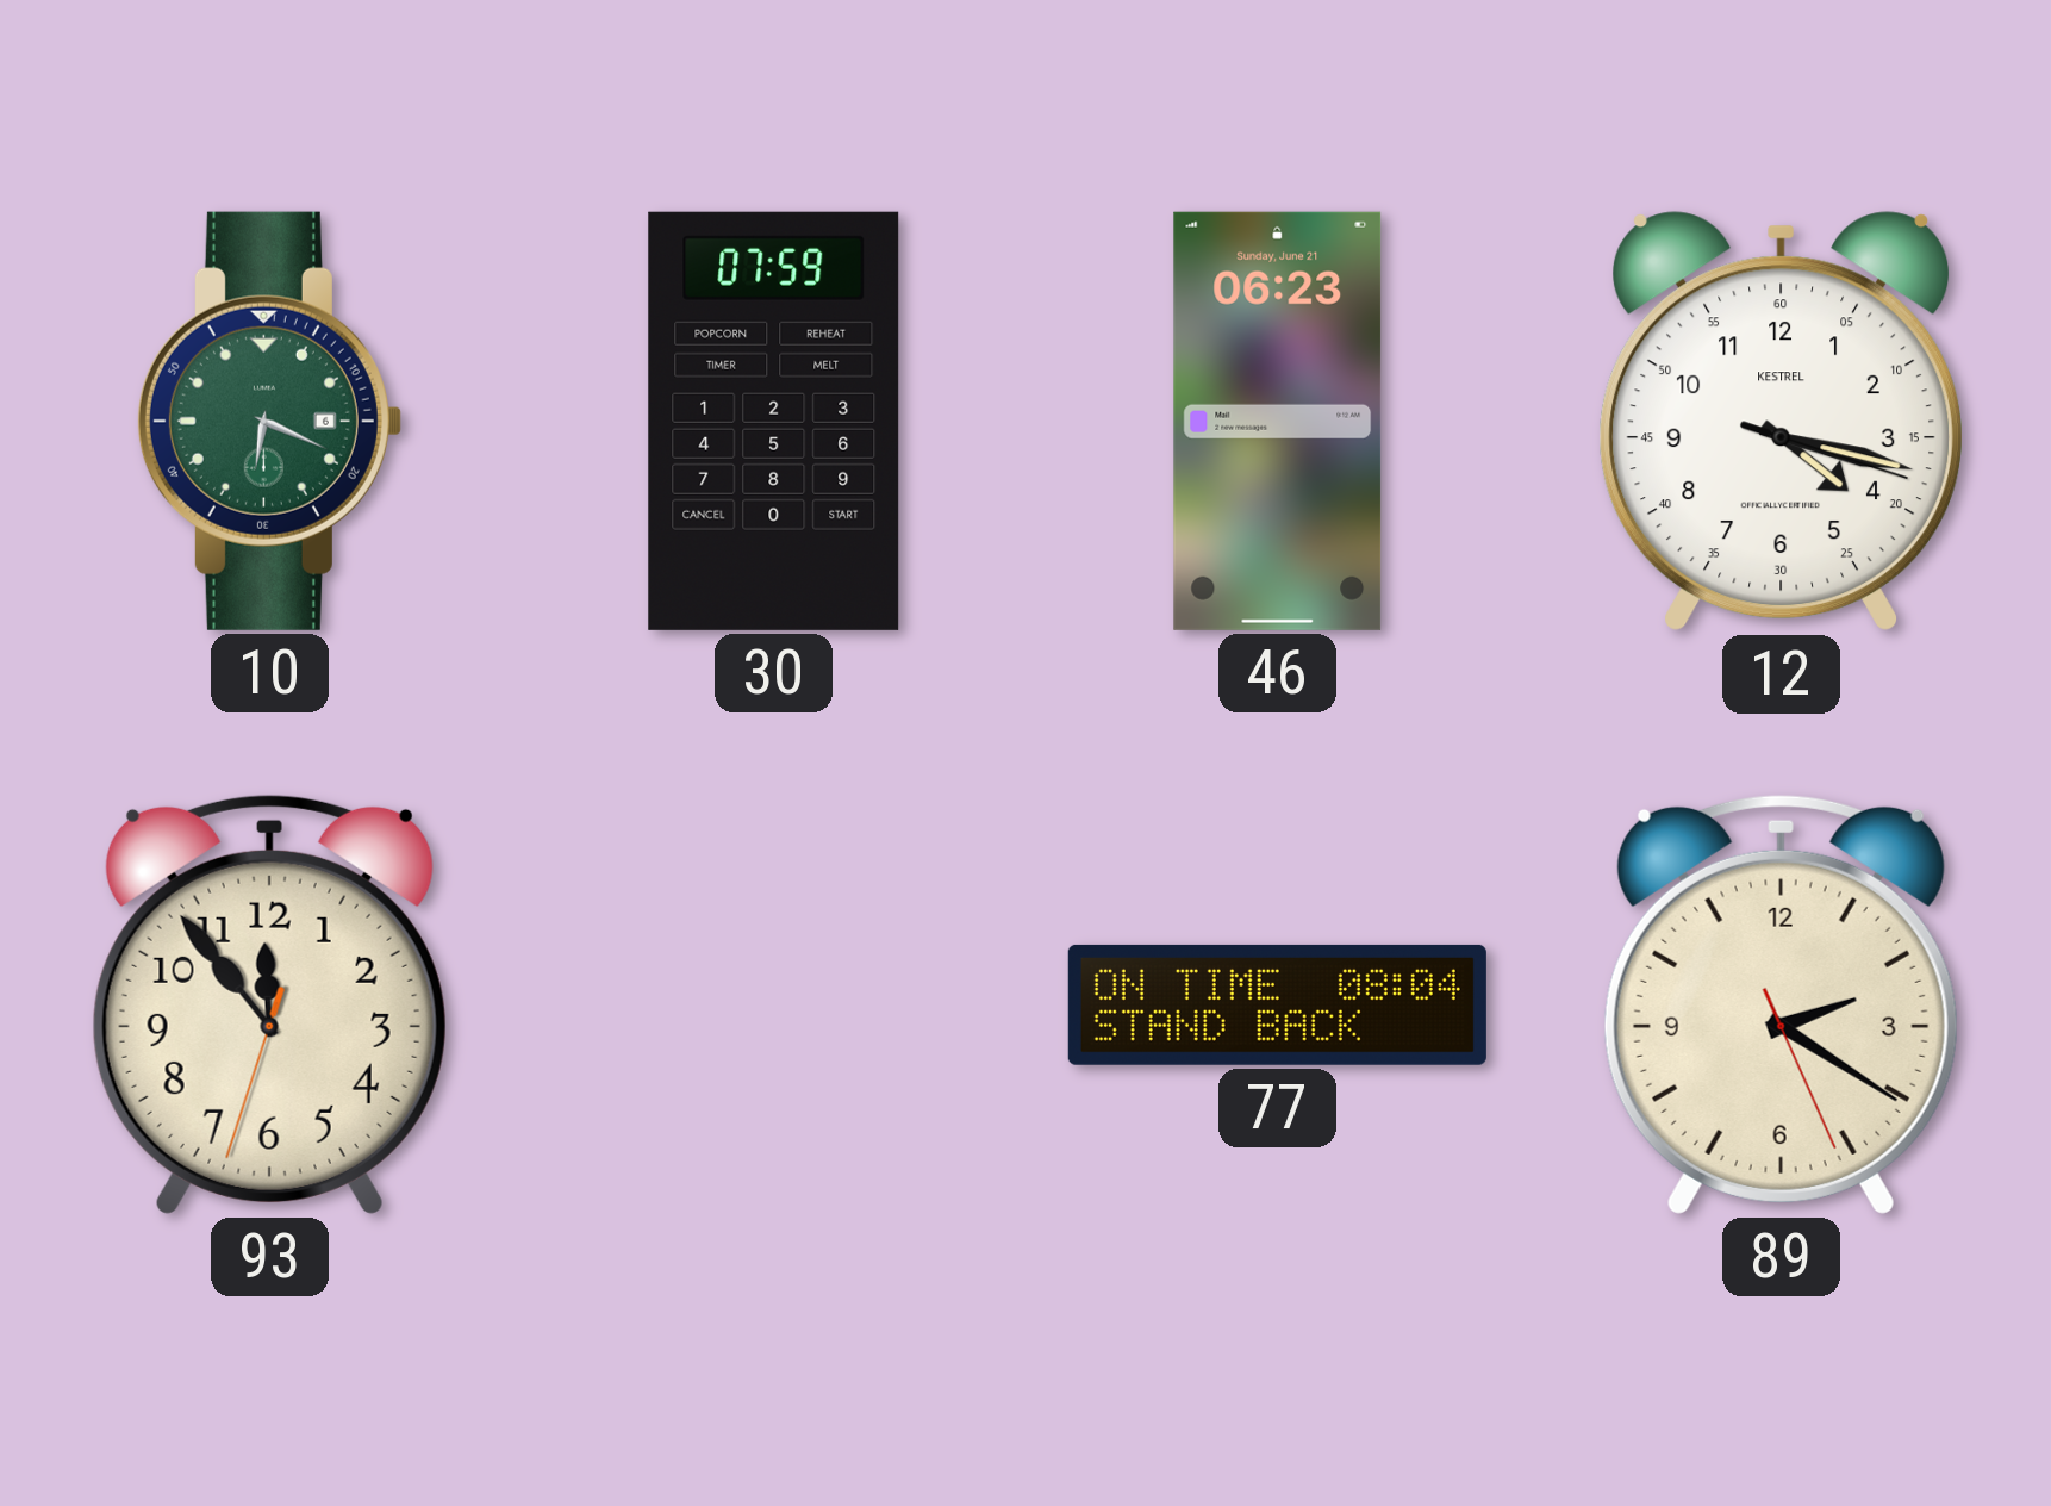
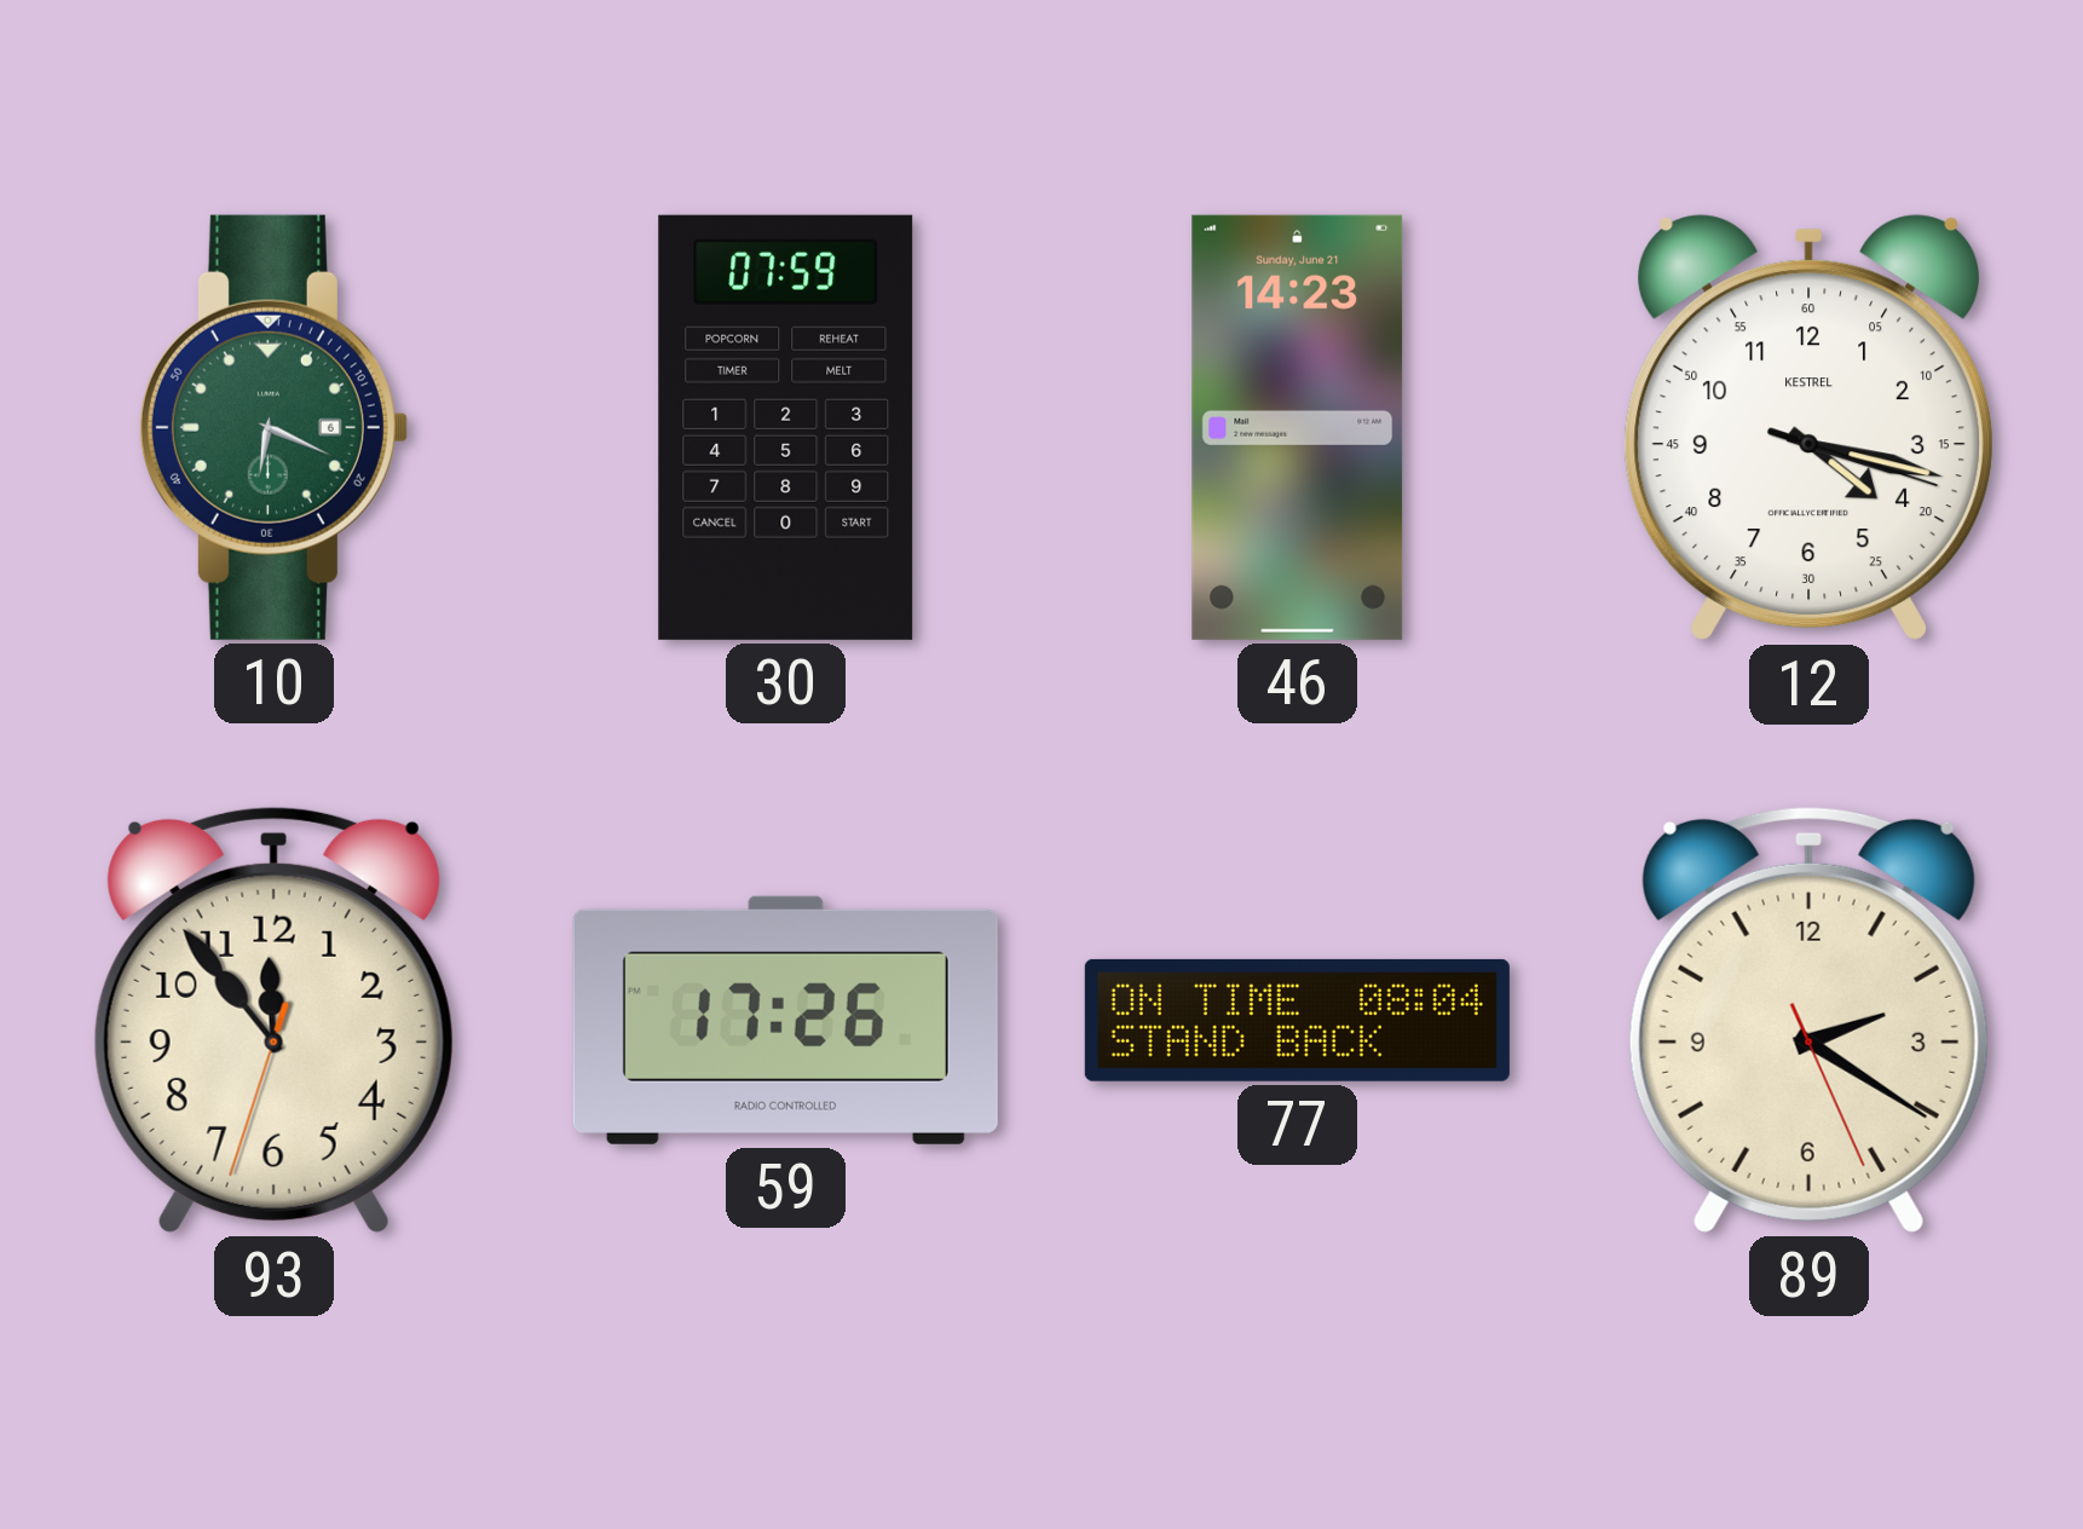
46: 06:23 -> 14:23
59: none -> 17:26
